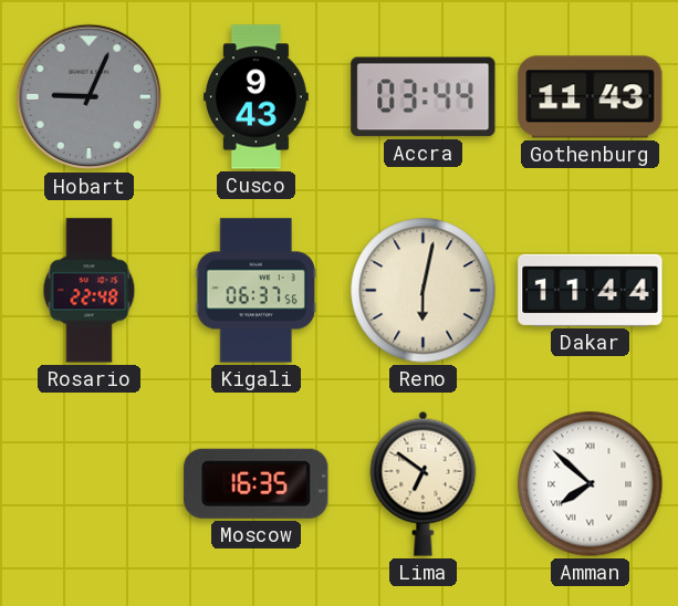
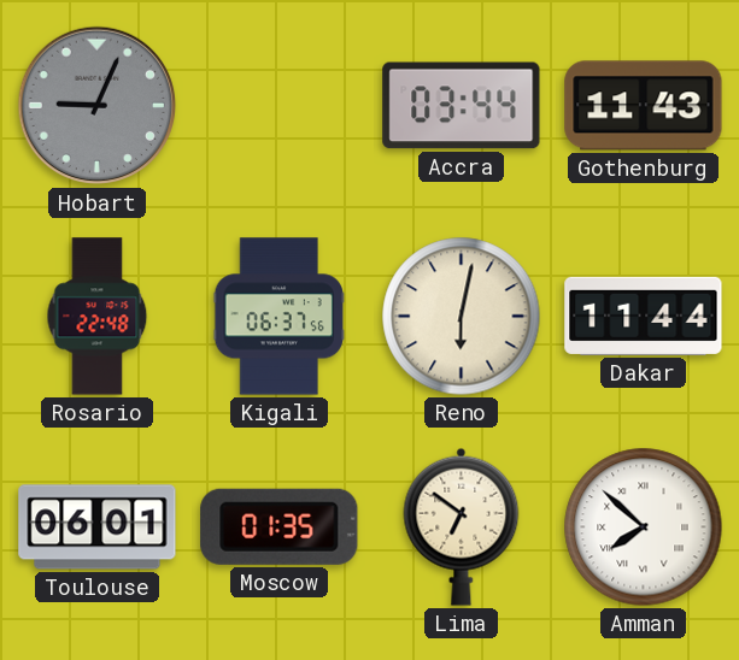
Cusco: 9:43 -> none
Toulouse: none -> 06:01
Moscow: 16:35 -> 01:35
